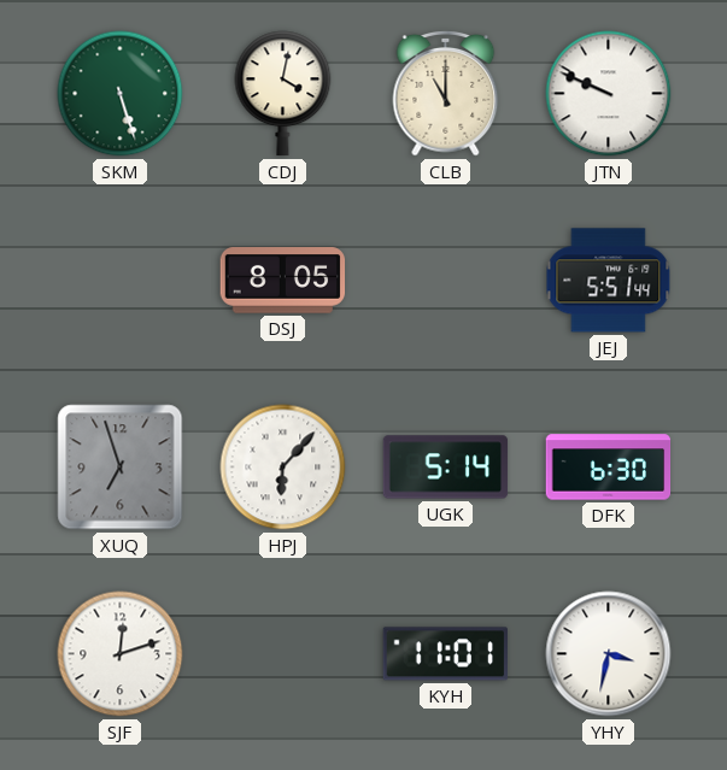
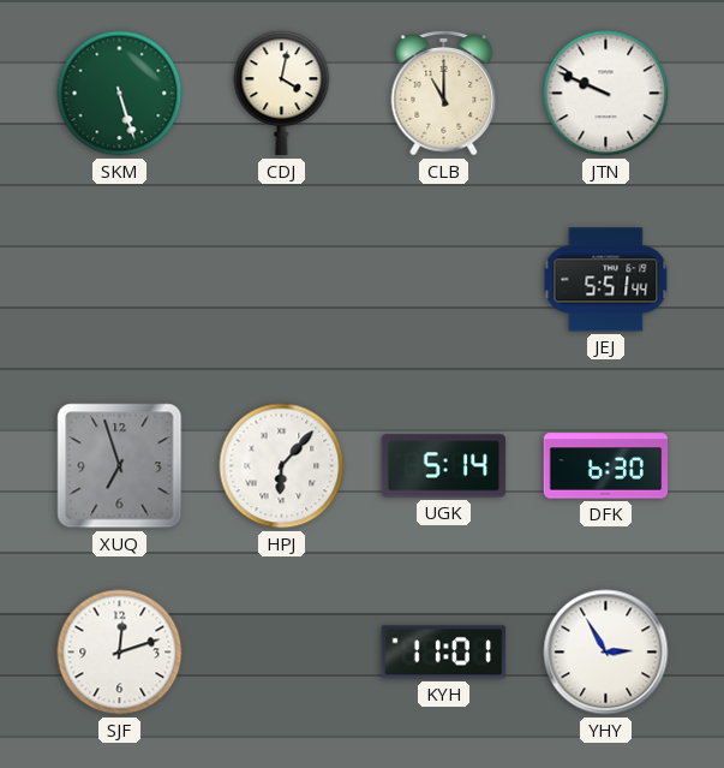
DSJ: 8:05 -> none
YHY: 3:32 -> 2:55
